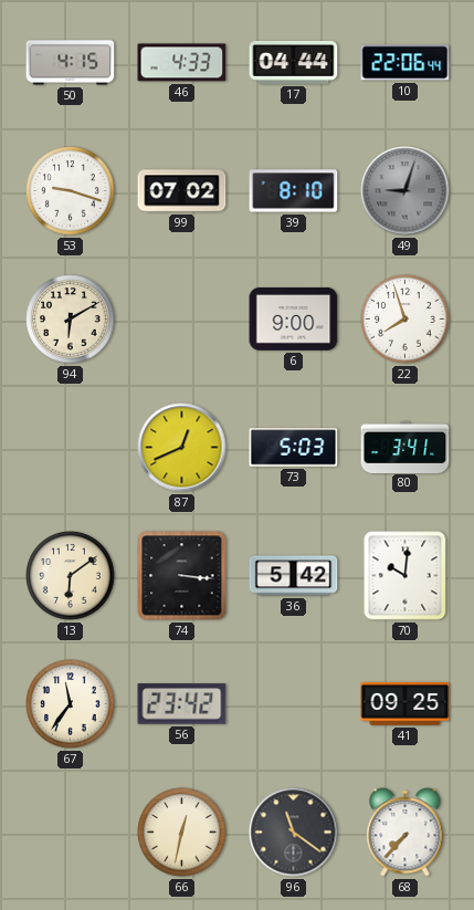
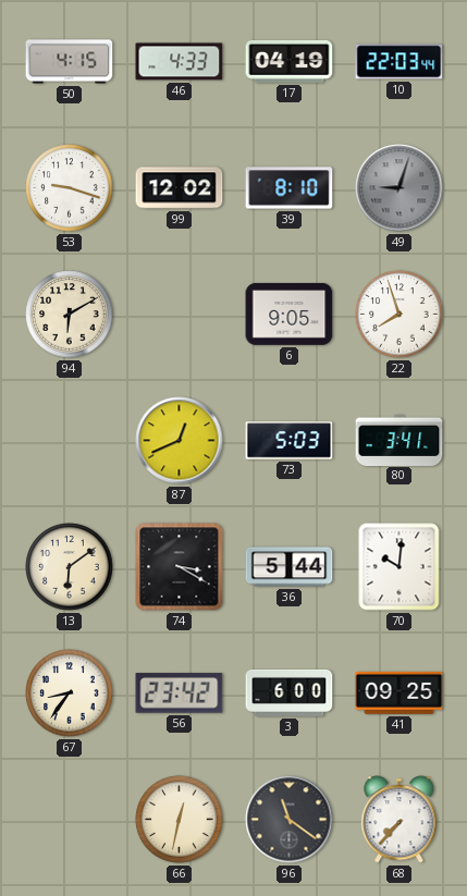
17: 04:44 -> 04:19
10: 22:06 -> 22:03
99: 07:02 -> 12:02
6: 9:00 -> 9:05
74: 3:16 -> 3:20
36: 5:42 -> 5:44
67: 11:36 -> 8:36
3: none -> 6:00
